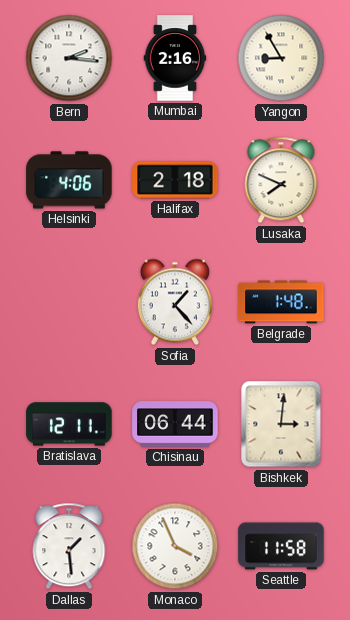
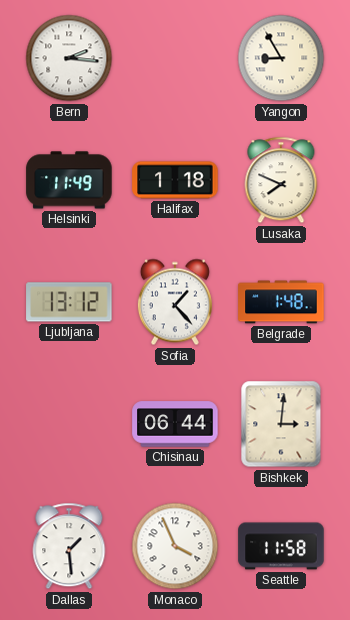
Mumbai: 2:16 -> none
Helsinki: 4:06 -> 11:49
Halifax: 2:18 -> 1:18
Ljubljana: none -> 13:12
Bratislava: 12:11 -> none
